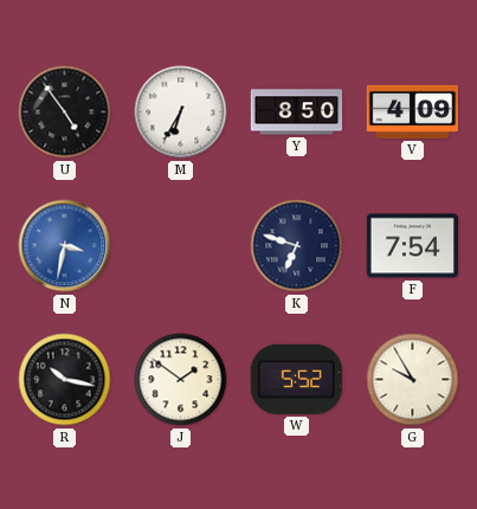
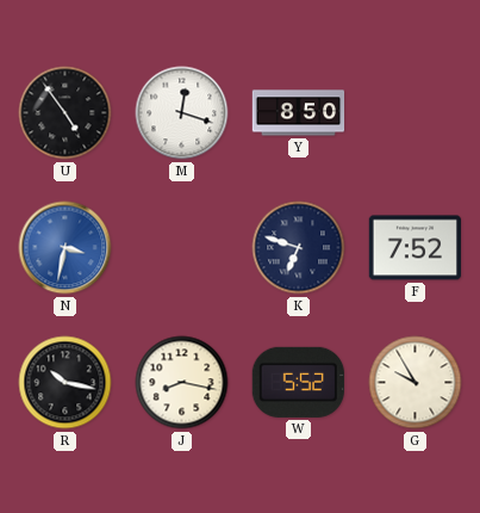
M: 6:35 -> 12:18
V: 4:09 -> none
F: 7:54 -> 7:52
J: 1:51 -> 8:17
